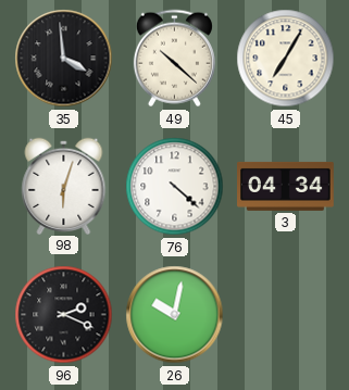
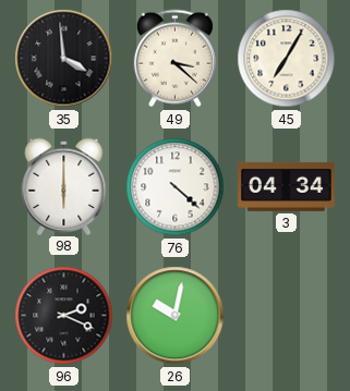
49: 10:22 -> 3:22
98: 6:03 -> 6:00
